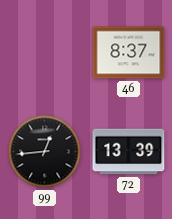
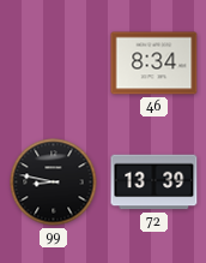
46: 8:37 -> 8:34
99: 12:44 -> 8:47
